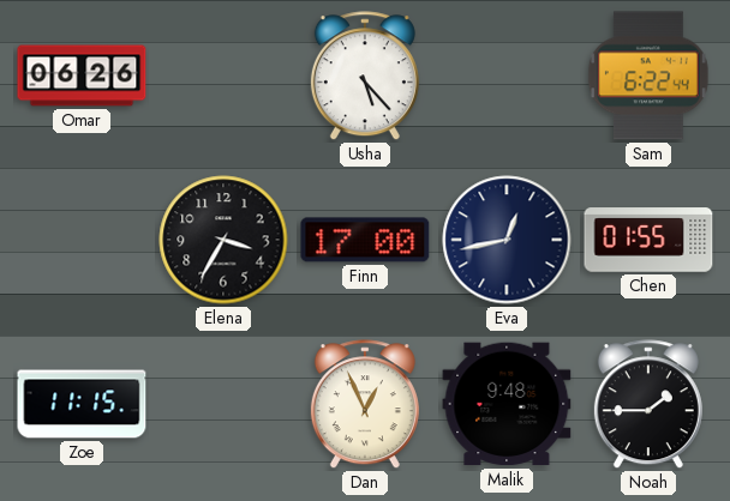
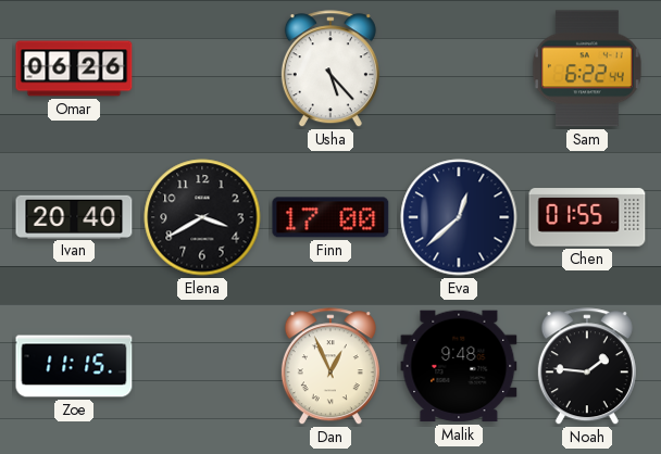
Ivan: none -> 20:40
Elena: 3:35 -> 3:40
Eva: 12:43 -> 12:38
Noah: 1:45 -> 1:46
